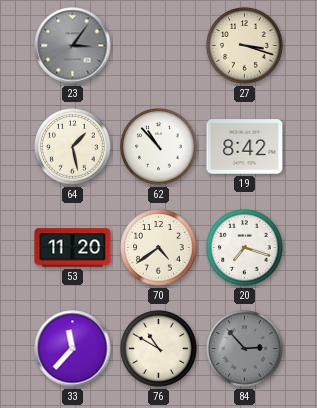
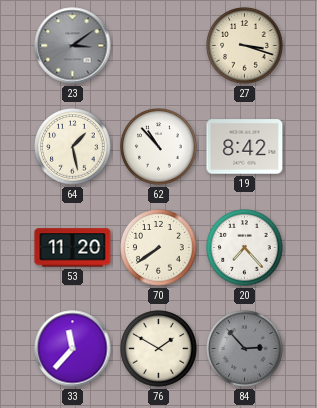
23: 3:06 -> 3:09
70: 4:39 -> 7:39
20: 7:18 -> 7:23
76: 10:50 -> 1:50
